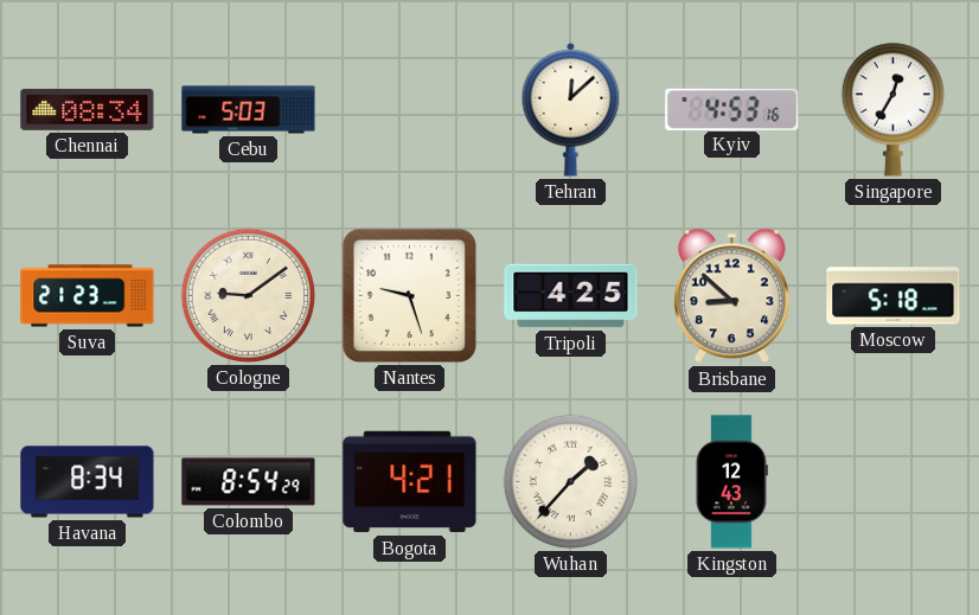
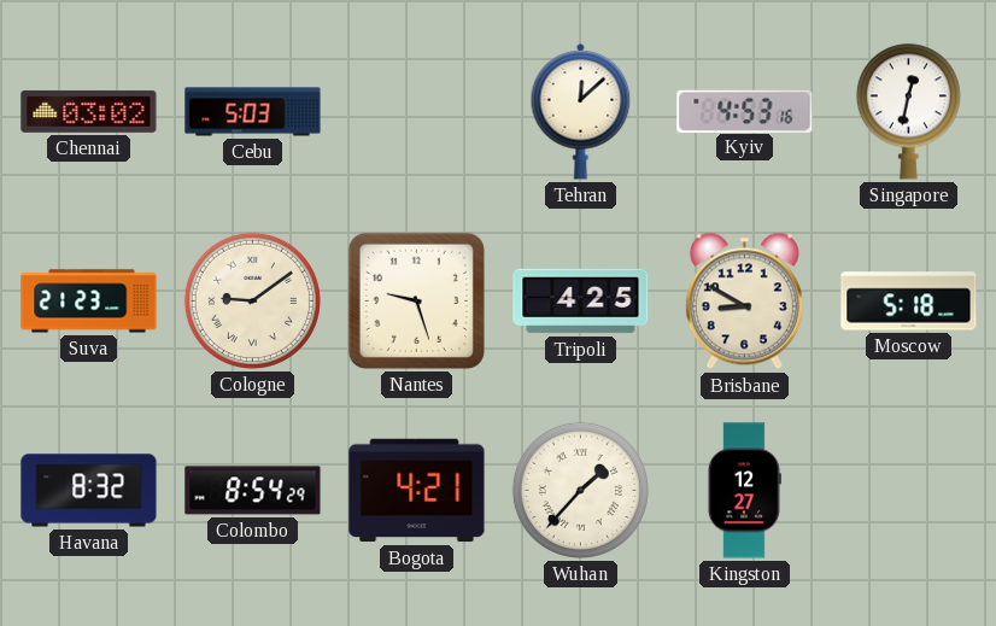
Chennai: 08:34 -> 03:02
Singapore: 12:35 -> 12:32
Brisbane: 8:52 -> 8:50
Havana: 8:34 -> 8:32
Kingston: 12:43 -> 12:27
